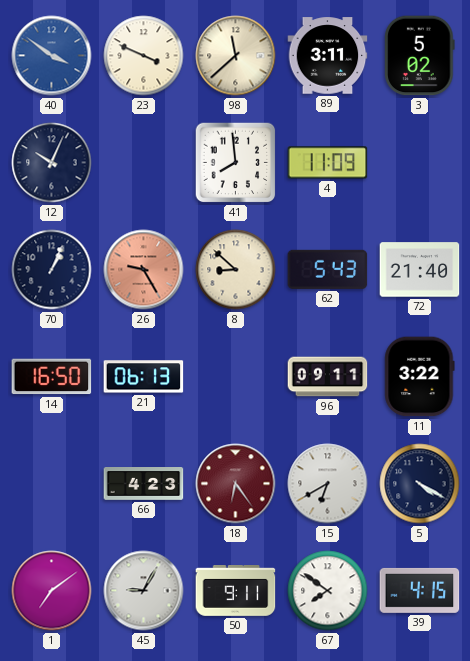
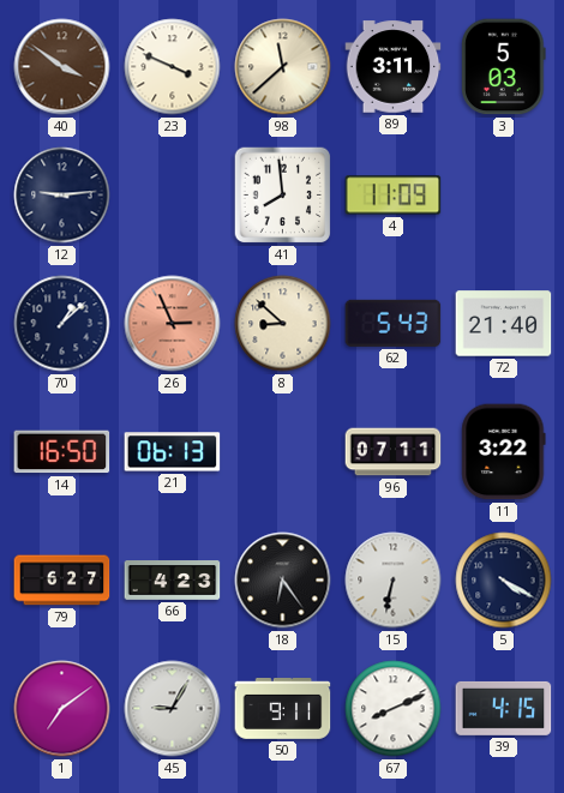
40 dial: blue -> brown
3: 5:02 -> 5:03
12: 10:04 -> 9:14
70: 1:04 -> 1:08
26: 9:25 -> 2:56
96: 09:11 -> 07:11
79: none -> 6:27
18 dial: burgundy -> black
15: 6:40 -> 6:32
67: 7:51 -> 8:11
